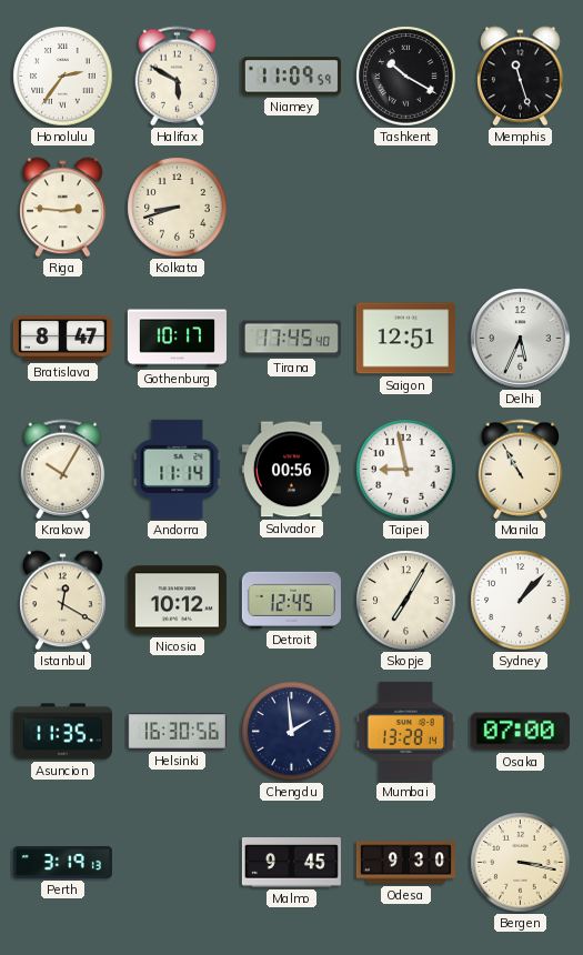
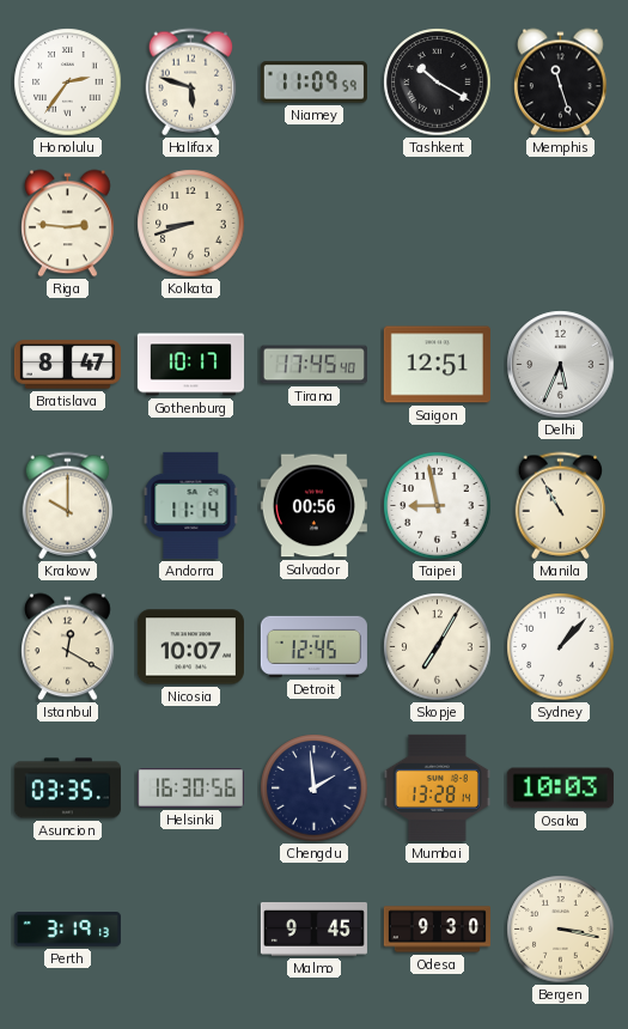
Halifax: 5:50 -> 5:48
Krakow: 10:05 -> 10:00
Nicosia: 10:12 -> 10:07
Asuncion: 11:35 -> 03:35
Osaka: 07:00 -> 10:03
